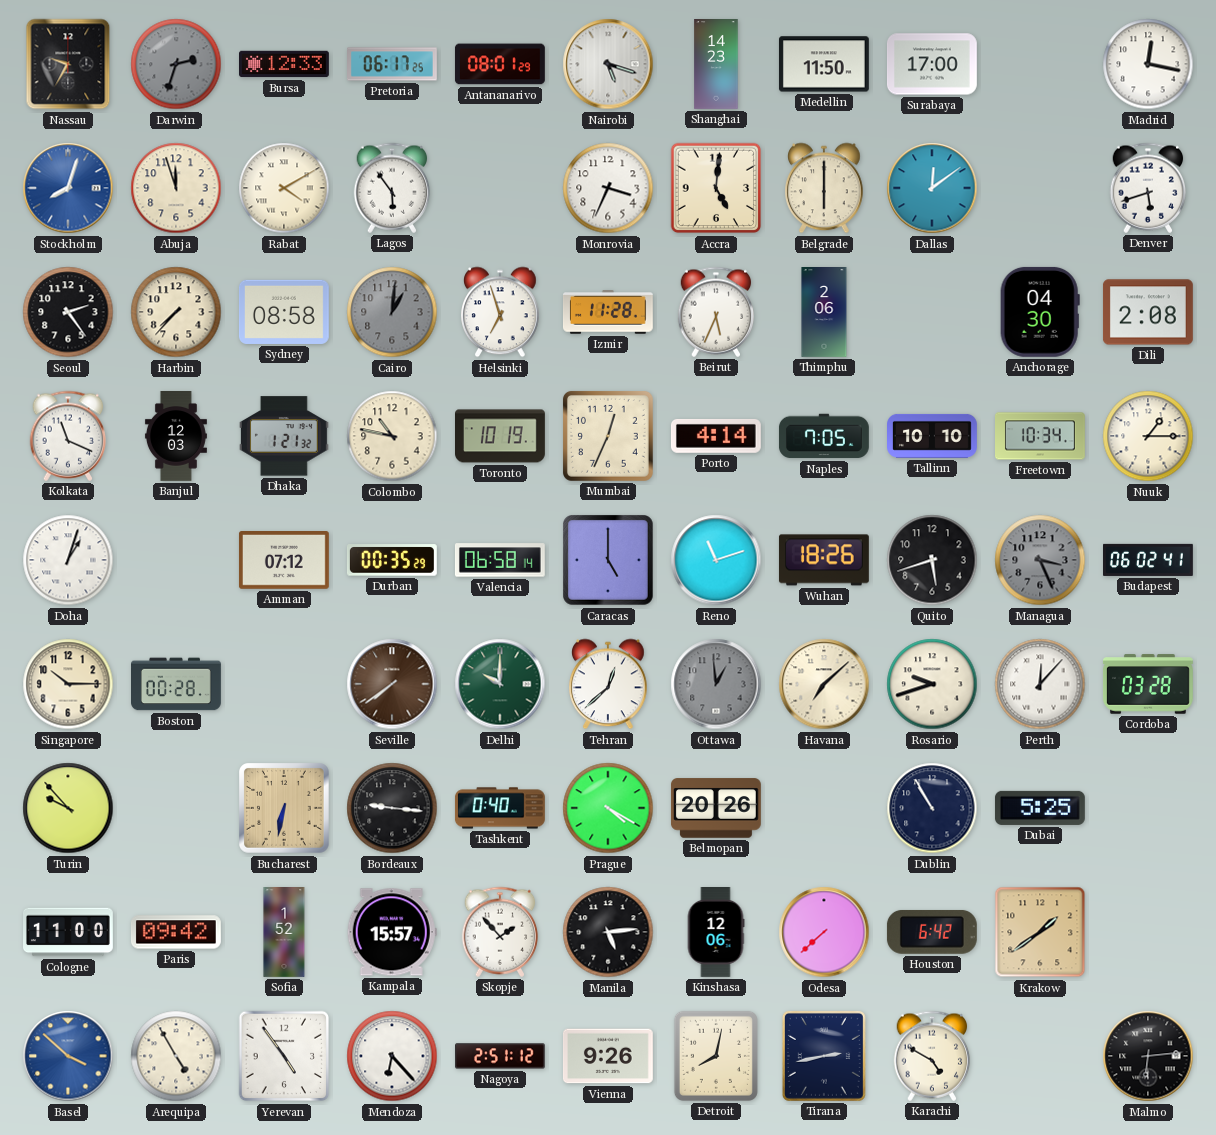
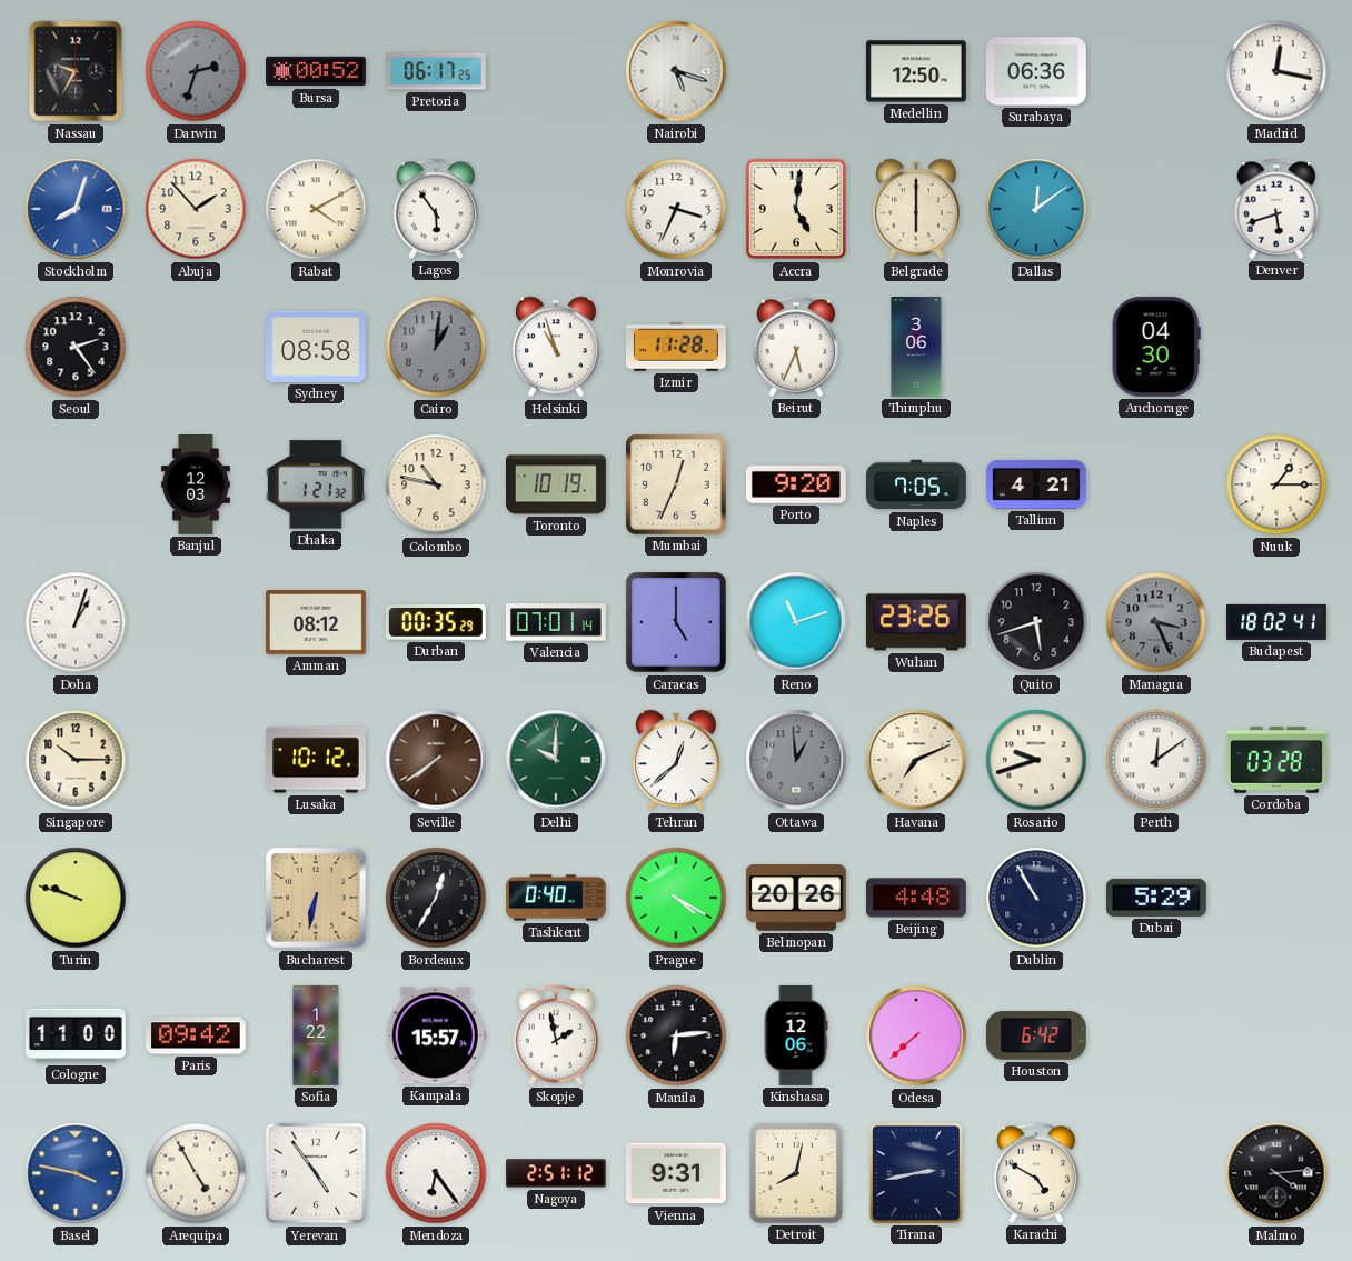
Bursa: 12:33 -> 00:52
Antananarivo: 08:01 -> none
Shanghai: 14:23 -> none
Medellin: 11:50 -> 12:50
Surabaya: 17:00 -> 06:36
Abuja: 11:57 -> 1:53
Harbin: 7:37 -> none
Helsinki: 6:57 -> 10:57
Thimphu: 2:06 -> 3:06
Dili: 2:08 -> none
Kolkata: 11:19 -> none
Porto: 4:14 -> 9:20
Tallinn: 10:10 -> 4:21
Freetown: 10:34 -> none
Amman: 07:12 -> 08:12
Valencia: 06:58 -> 07:01
Wuhan: 18:26 -> 23:26
Budapest: 06:02 -> 18:02
Boston: 00:28 -> none
Lusaka: none -> 10:12
Havana: 7:08 -> 7:11
Perth: 12:07 -> 12:09
Turin: 9:53 -> 9:48
Bordeaux: 9:16 -> 12:35
Beijing: none -> 4:48
Dubai: 5:25 -> 5:29
Sofia: 1:52 -> 1:22
Skopje: 1:53 -> 1:58
Manila: 5:14 -> 6:14
Krakow: 1:39 -> none
Basel: 3:52 -> 3:47
Mendoza: 6:23 -> 6:24
Vienna: 9:26 -> 9:31
Malmo: 6:14 -> 4:14
